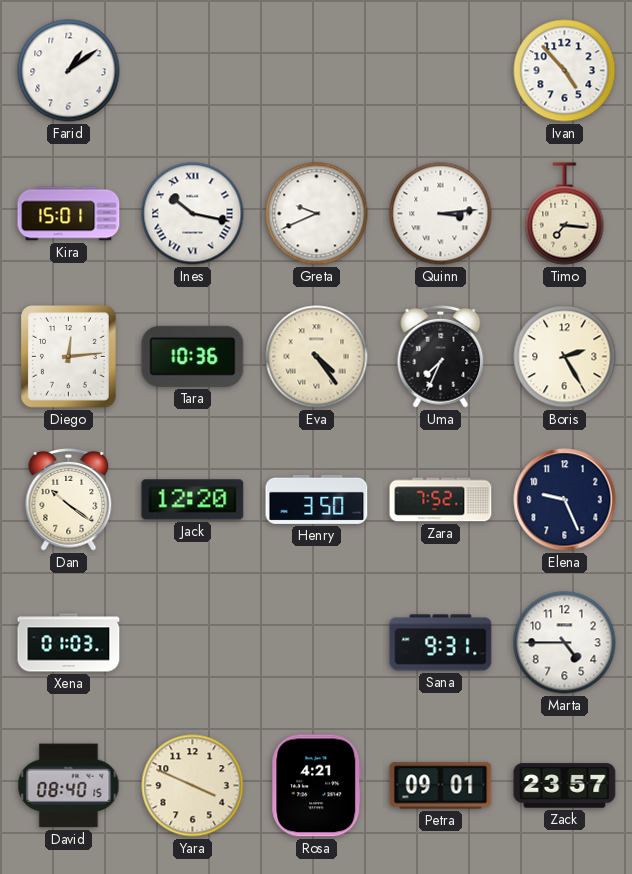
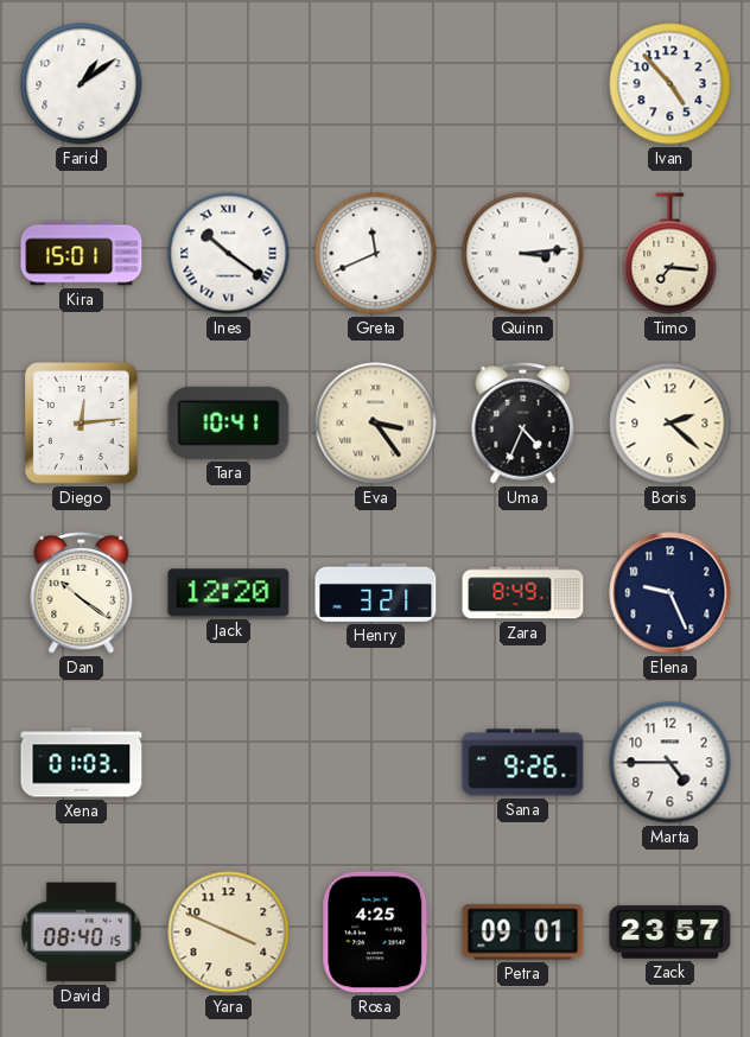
Ines: 10:17 -> 10:21
Greta: 9:41 -> 11:41
Tara: 10:36 -> 10:41
Eva: 4:24 -> 3:24
Uma: 7:34 -> 4:34
Boris: 2:25 -> 2:22
Henry: 3:50 -> 3:21
Zara: 7:52 -> 8:49
Sana: 9:31 -> 9:26
Rosa: 4:21 -> 4:25
